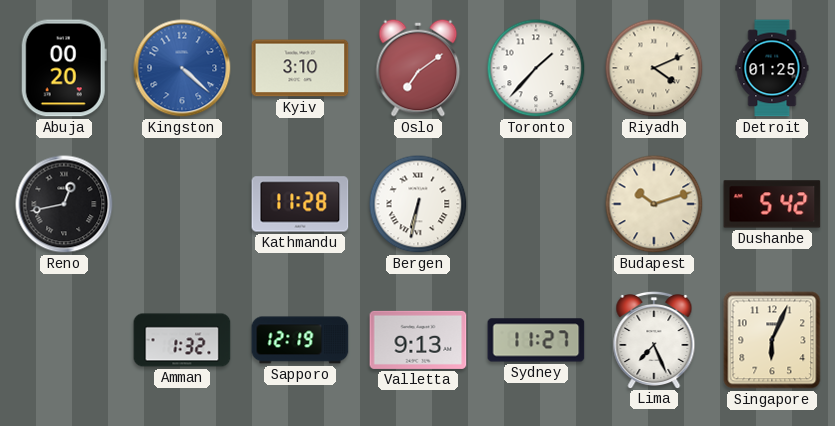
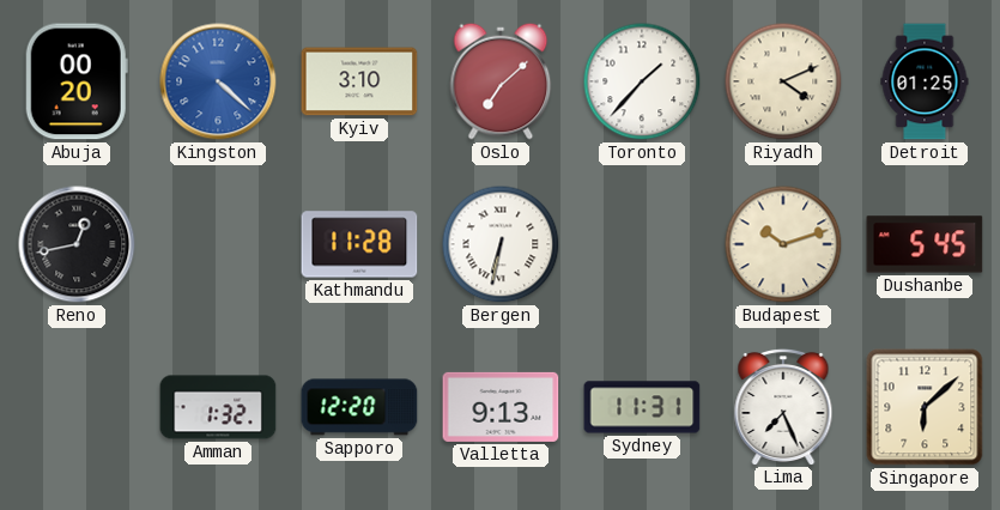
Oslo: 7:09 -> 7:08
Dushanbe: 5:42 -> 5:45
Sapporo: 12:19 -> 12:20
Sydney: 11:27 -> 11:31
Singapore: 6:04 -> 6:08
